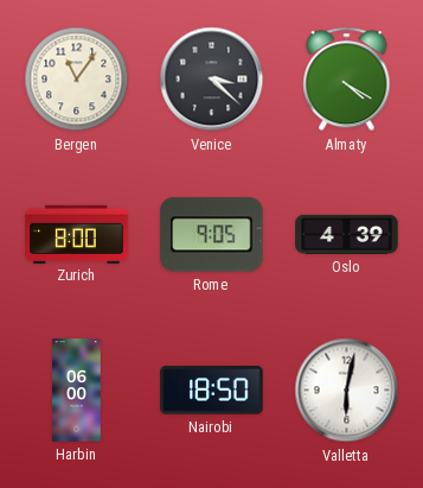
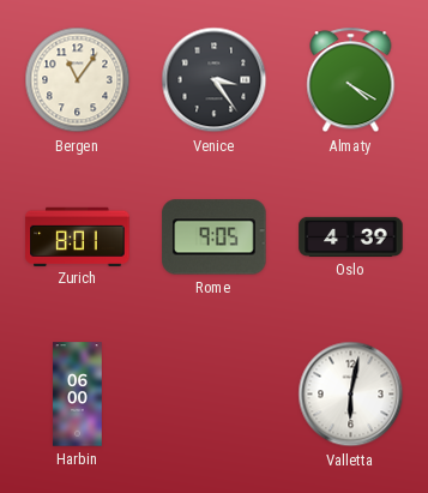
Venice: 3:22 -> 3:24
Zurich: 8:00 -> 8:01
Nairobi: 18:50 -> none
